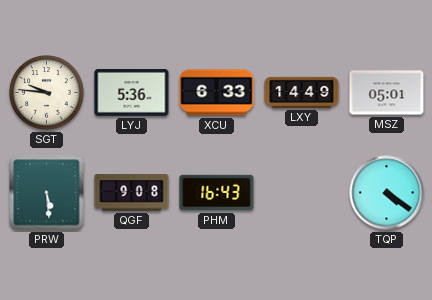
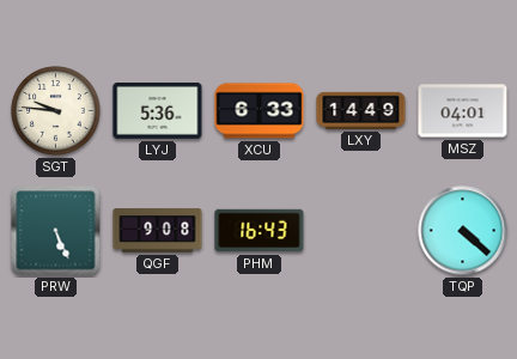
MSZ: 05:01 -> 04:01
PRW: 5:29 -> 5:26
TQP: 4:21 -> 4:22
